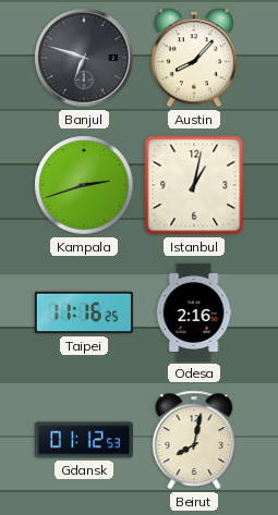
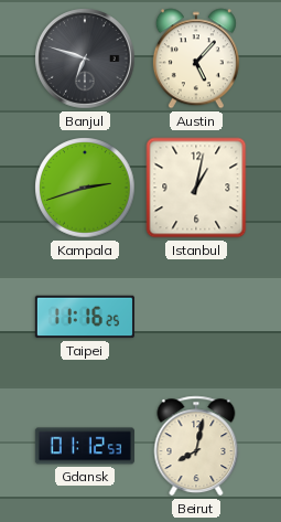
Austin: 8:07 -> 5:07
Odesa: 2:16 -> none
